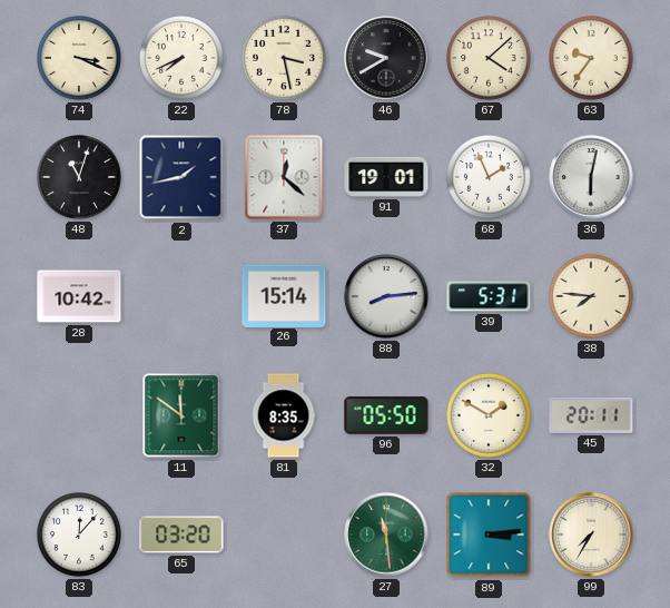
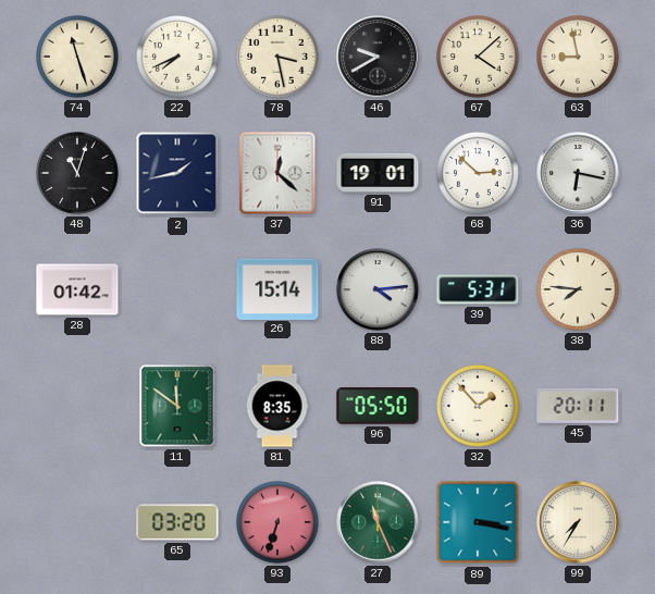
74: 3:19 -> 11:27
63: 9:36 -> 8:58
68: 1:56 -> 2:52
36: 6:02 -> 6:17
28: 10:42 -> 01:42
88: 8:14 -> 4:14
32: 1:50 -> 1:53
83: 12:07 -> none
93: none -> 6:33
27: 11:29 -> 11:26
89: 3:14 -> 3:17
